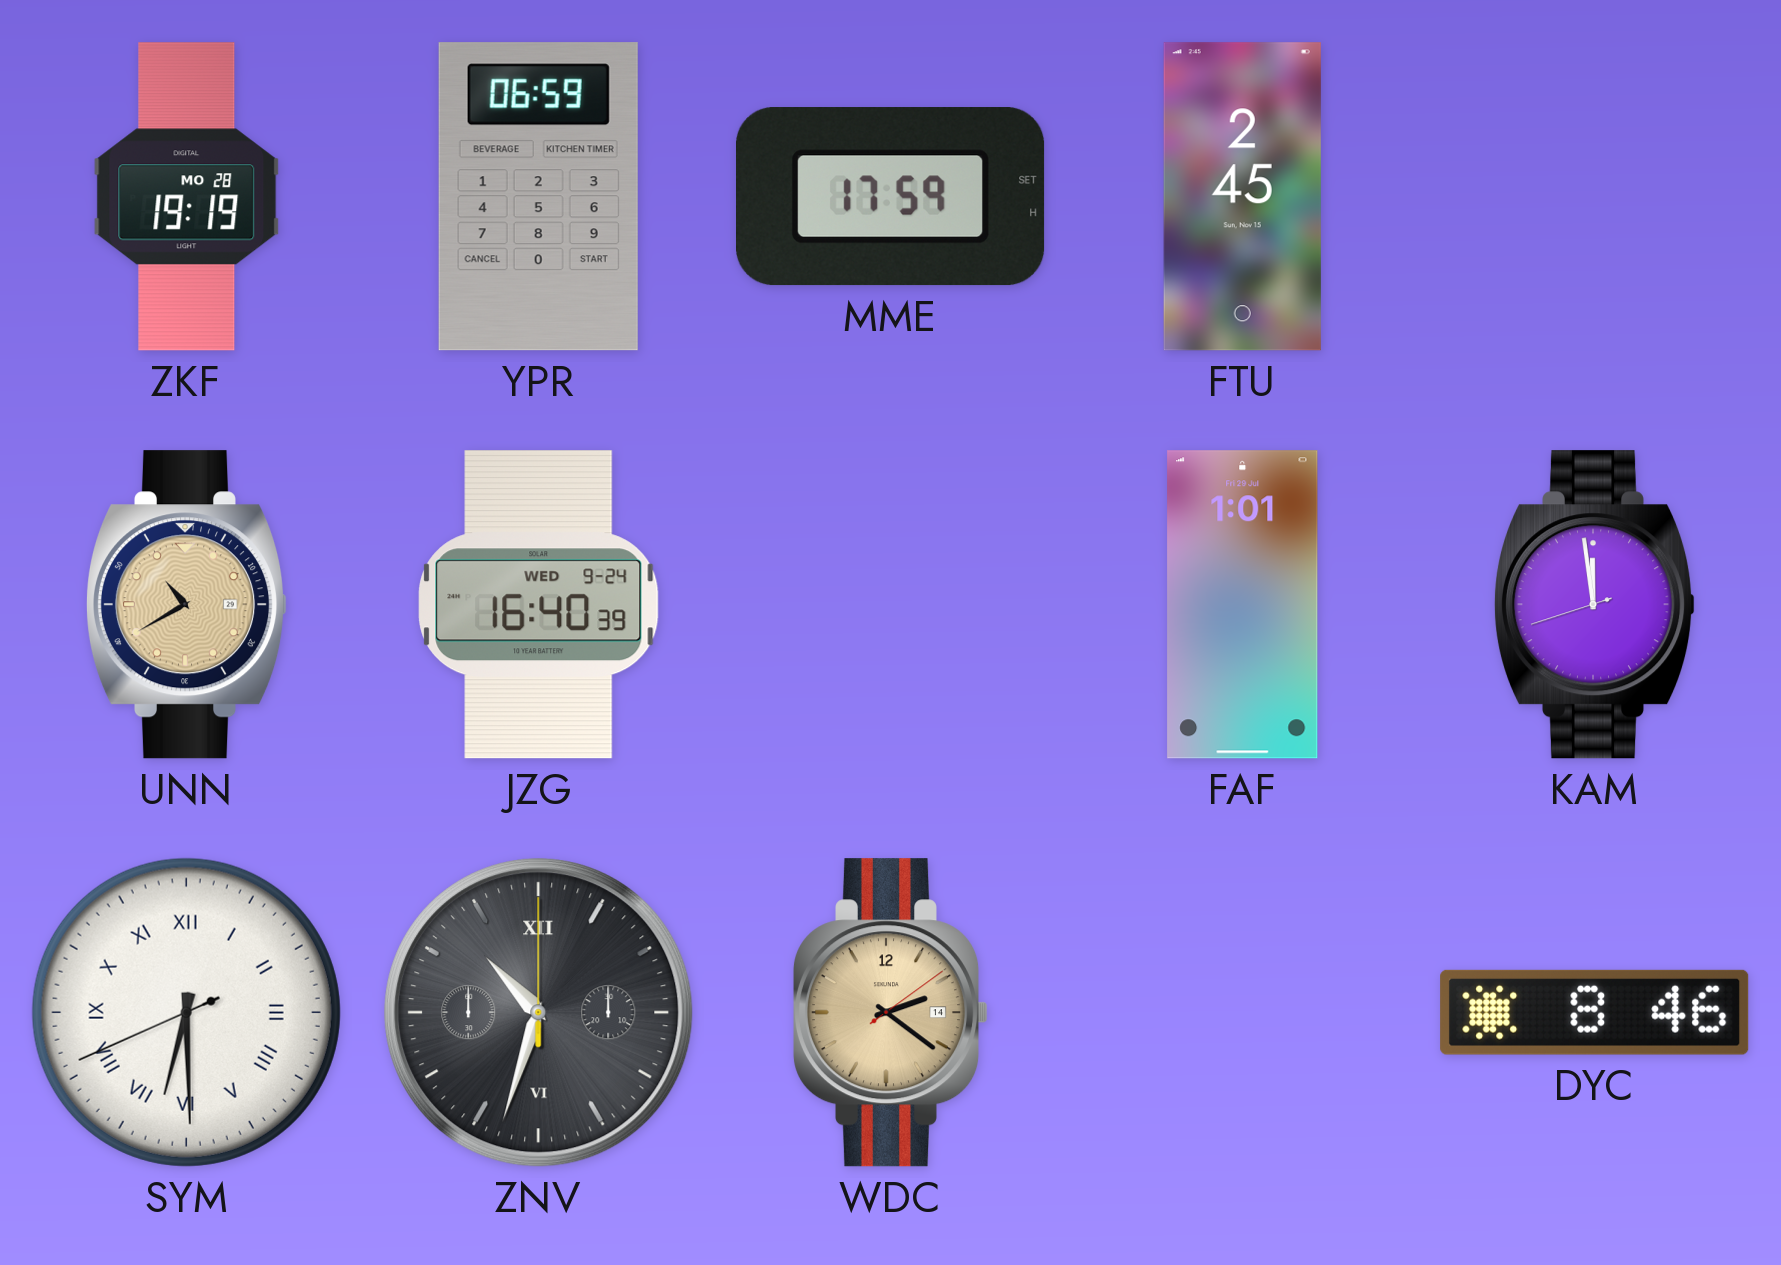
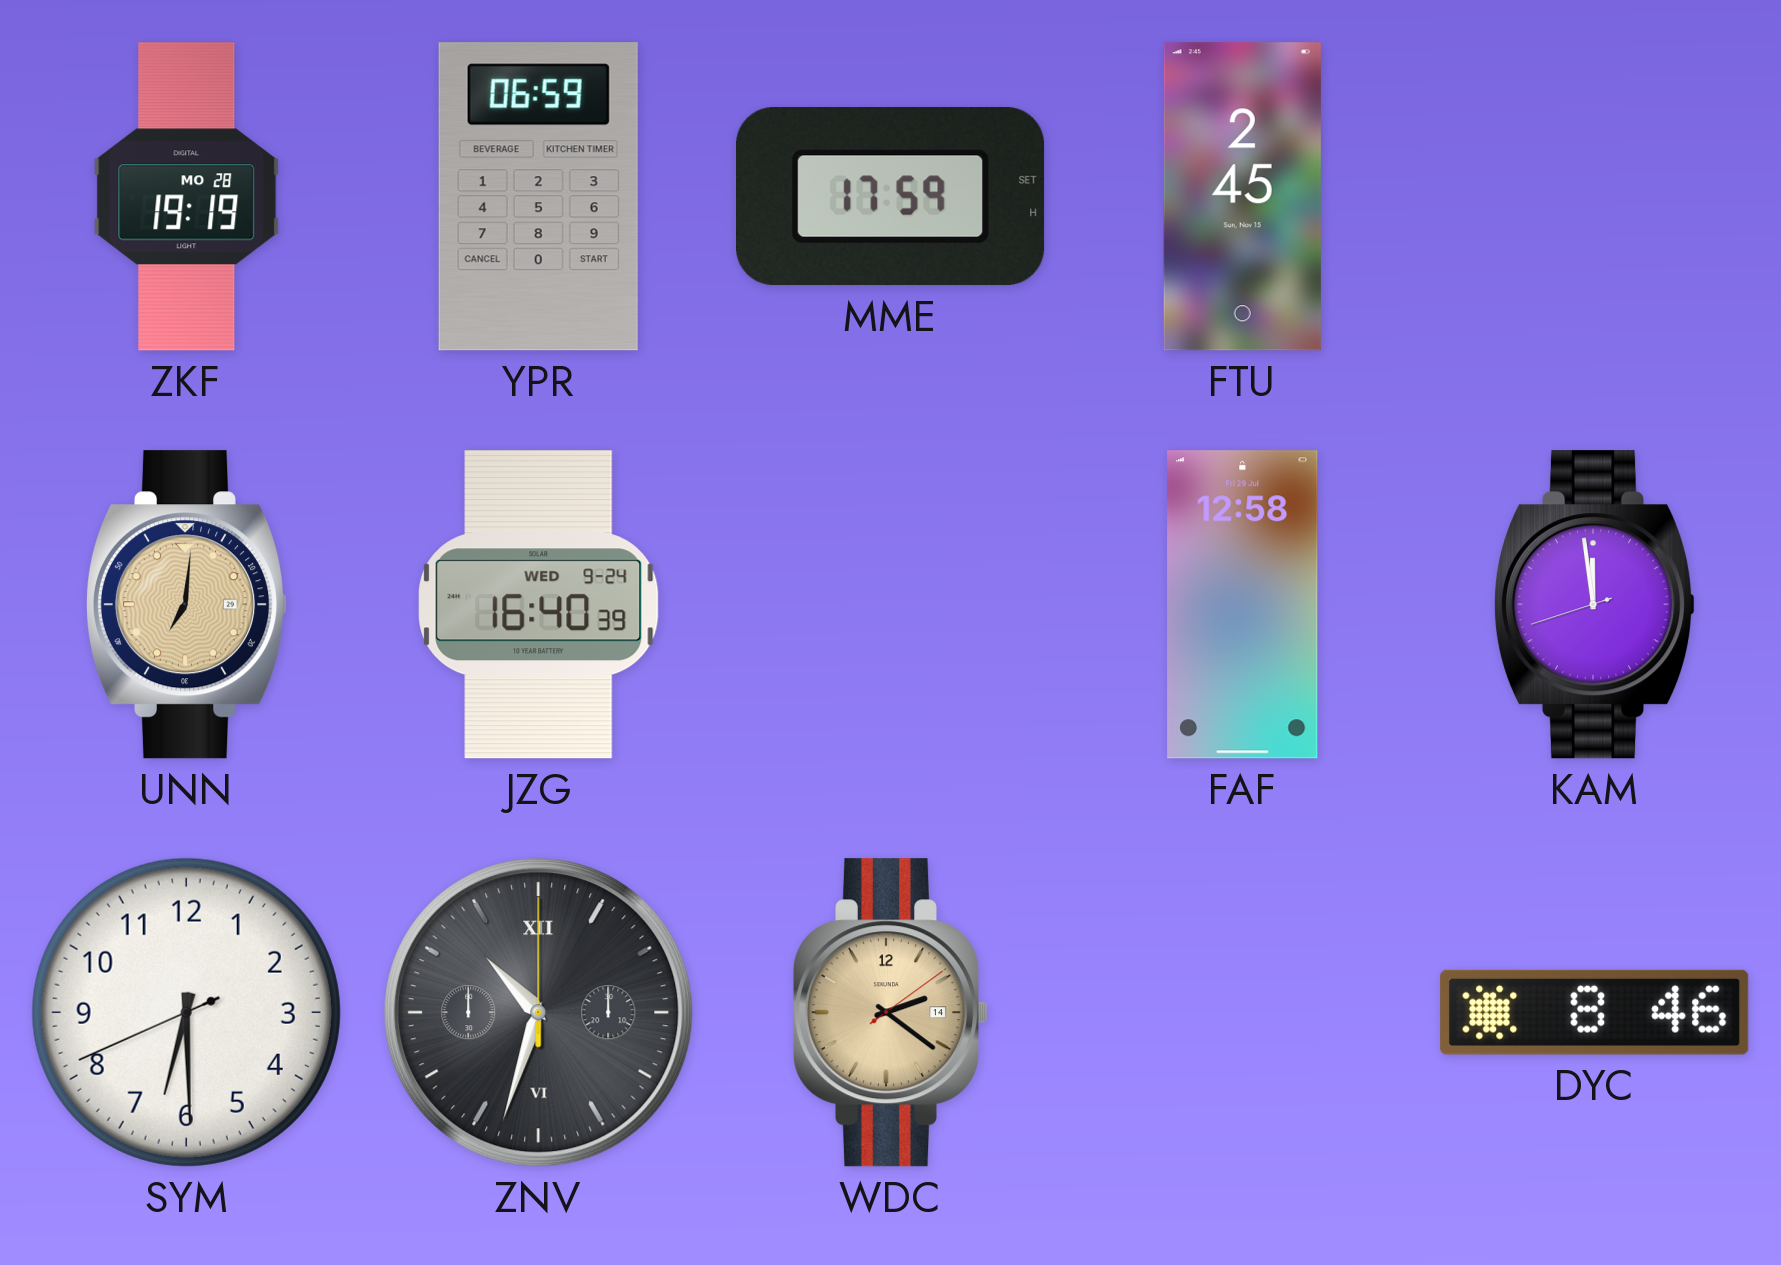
UNN: 10:40 -> 7:01
FAF: 1:01 -> 12:58
SYM numerals: Roman -> Arabic
